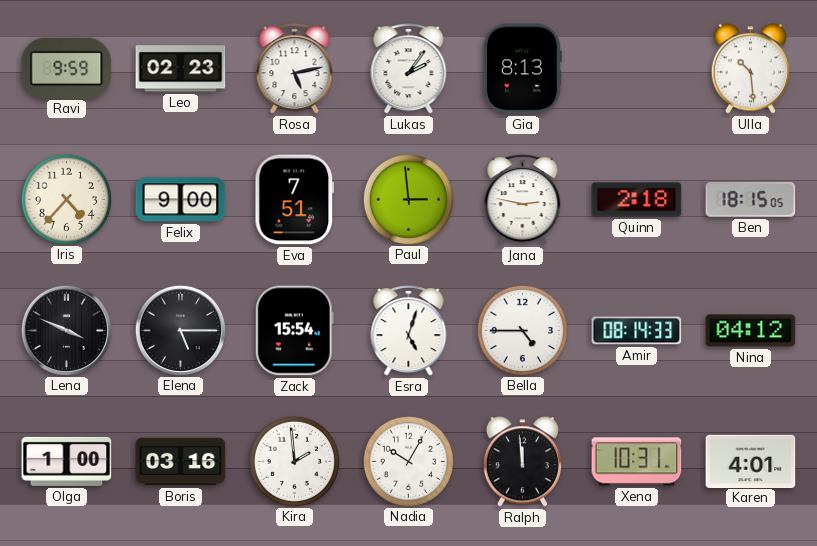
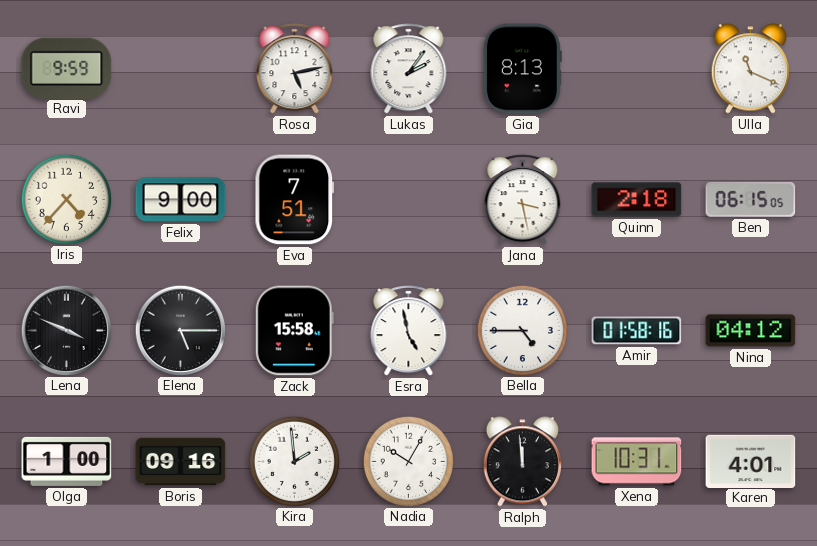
Leo: 02:23 -> none
Ulla: 10:29 -> 11:19
Paul: 2:59 -> none
Jana: 2:47 -> 3:28
Ben: 18:15 -> 06:15
Zack: 15:54 -> 15:58
Esra: 5:03 -> 4:58
Amir: 08:14 -> 01:58
Boris: 03:16 -> 09:16
